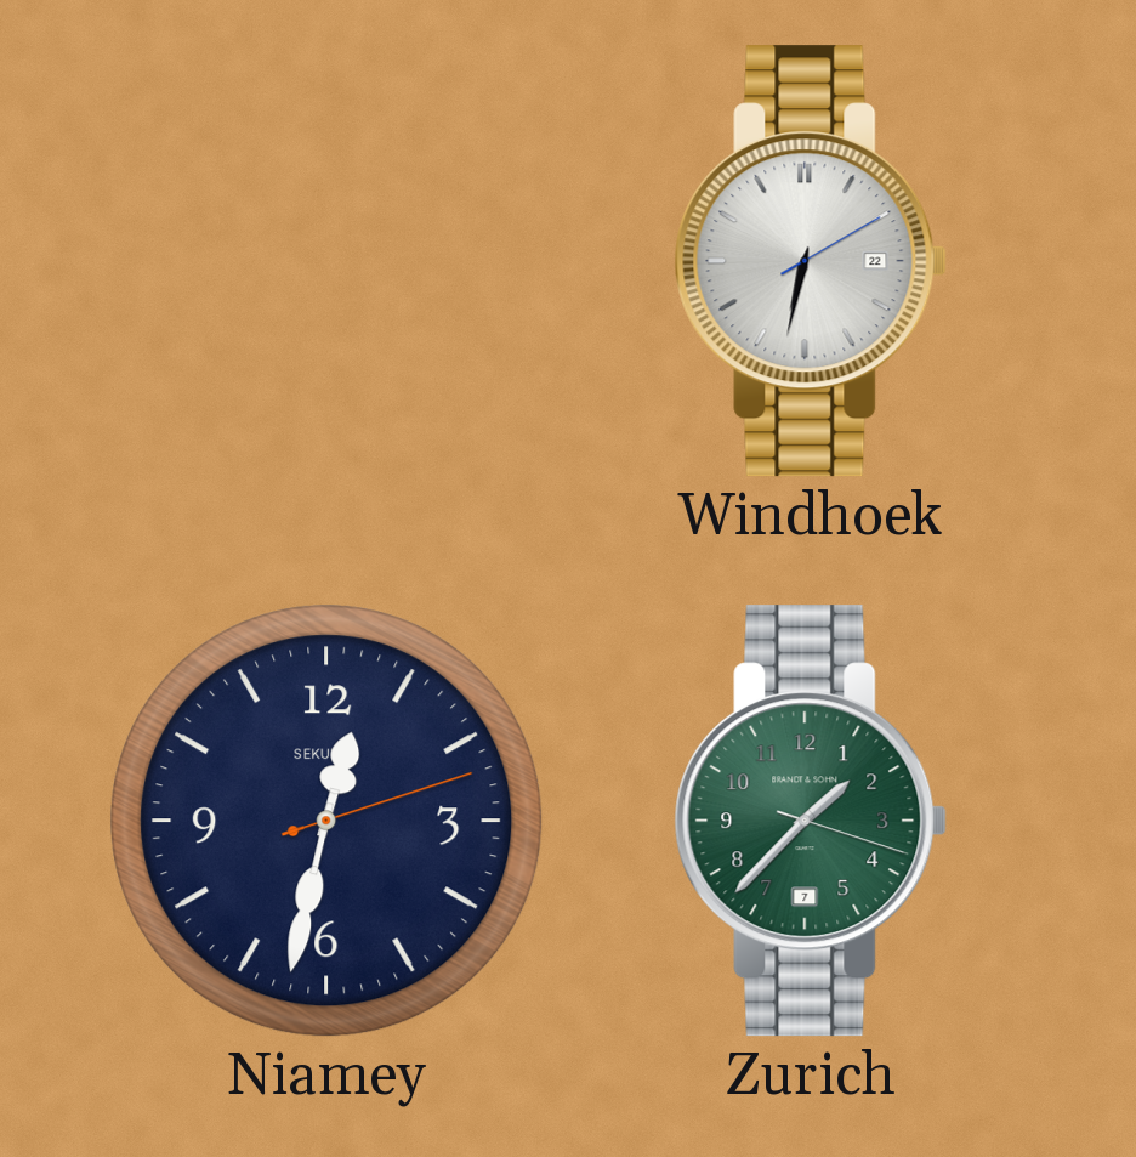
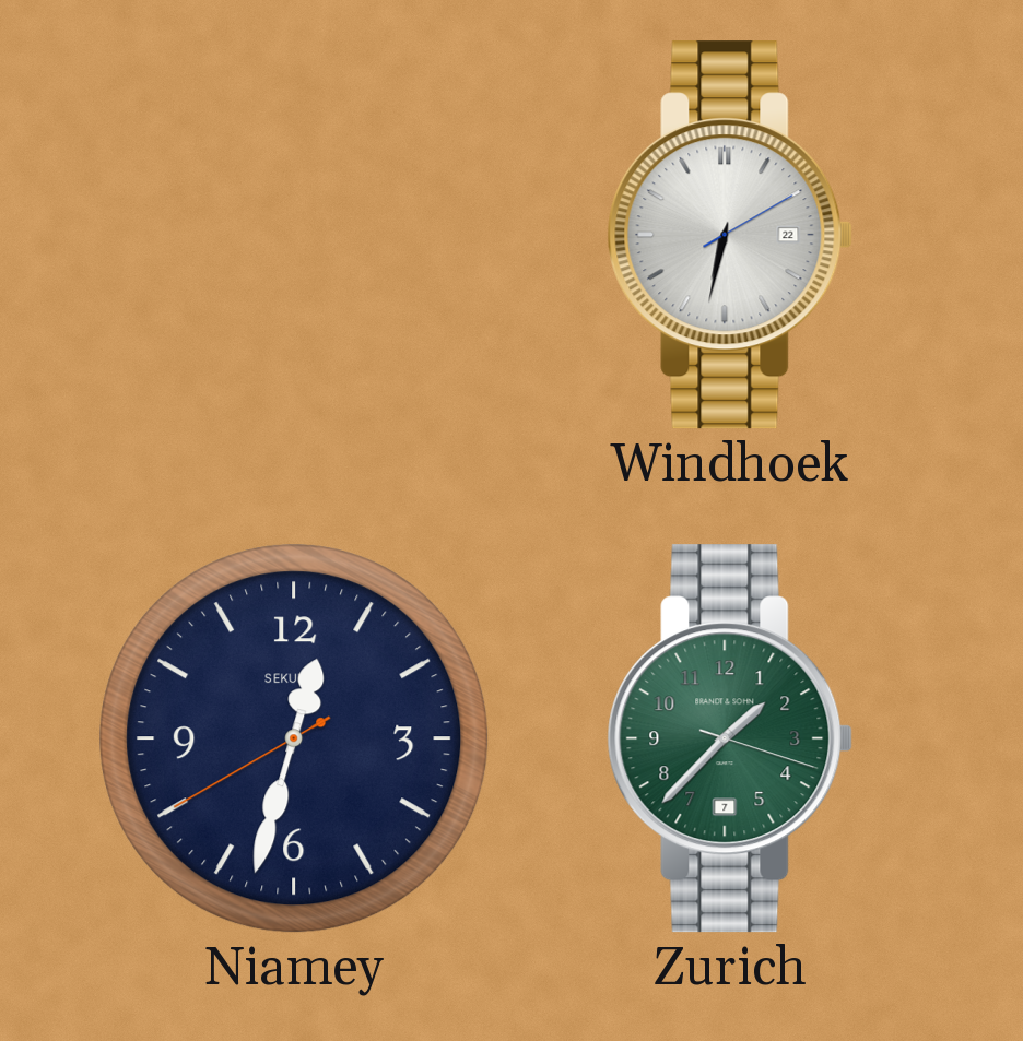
Niamey: 12:32:12 -> 12:32:40
